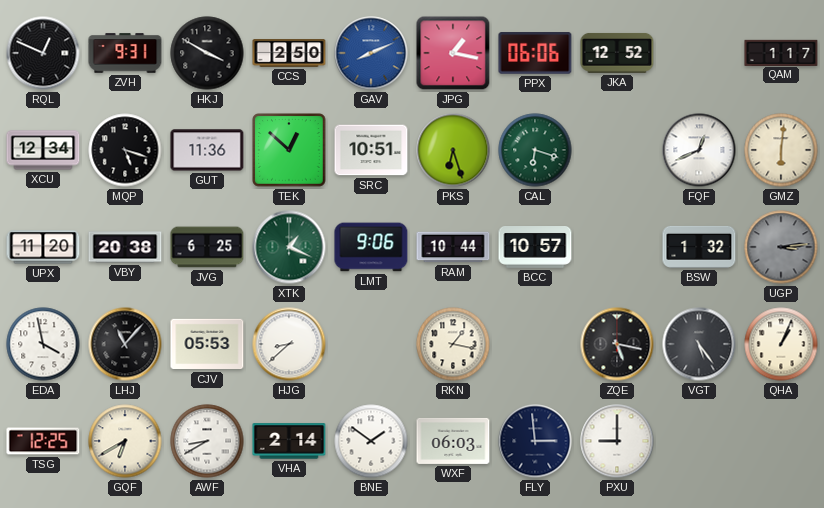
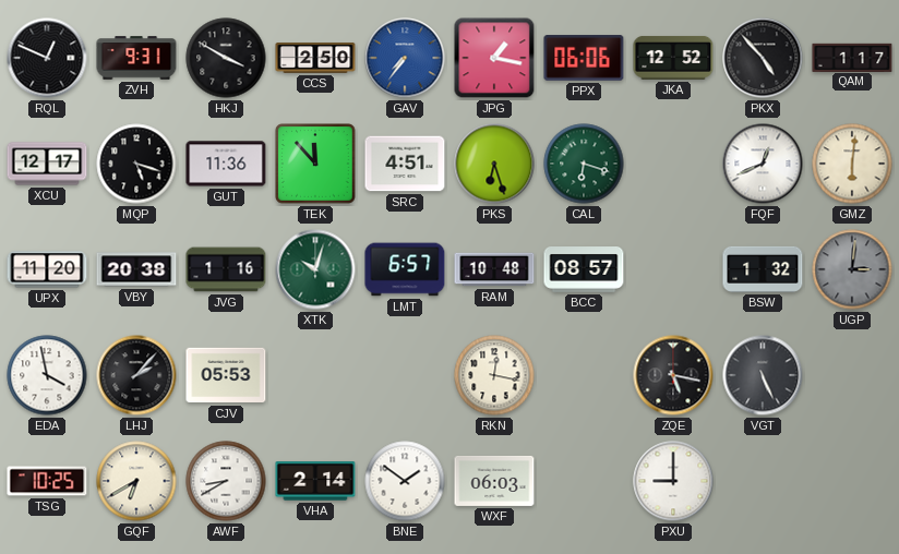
GAV: 8:11 -> 7:36
PKX: none -> 4:53
XCU: 12:34 -> 12:17
TEK: 12:52 -> 11:53
SRC: 10:51 -> 4:51
JVG: 6:25 -> 1:16
XTK: 1:19 -> 10:03
LMT: 9:06 -> 6:57
RAM: 10:44 -> 10:48
BCC: 10:57 -> 08:57
UGP: 3:14 -> 3:01
LHJ: 11:07 -> 2:07
HJG: 8:38 -> none
RKN: 1:17 -> 12:17
VGT: 5:24 -> 5:26
QHA: 1:04 -> none
TSG: 12:25 -> 10:25
FLY: 2:59 -> none
